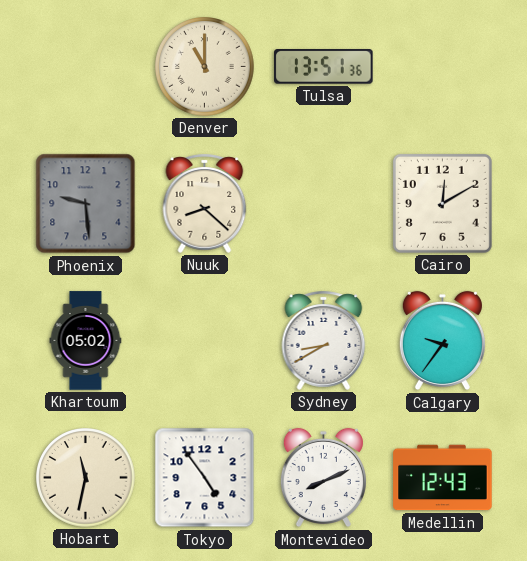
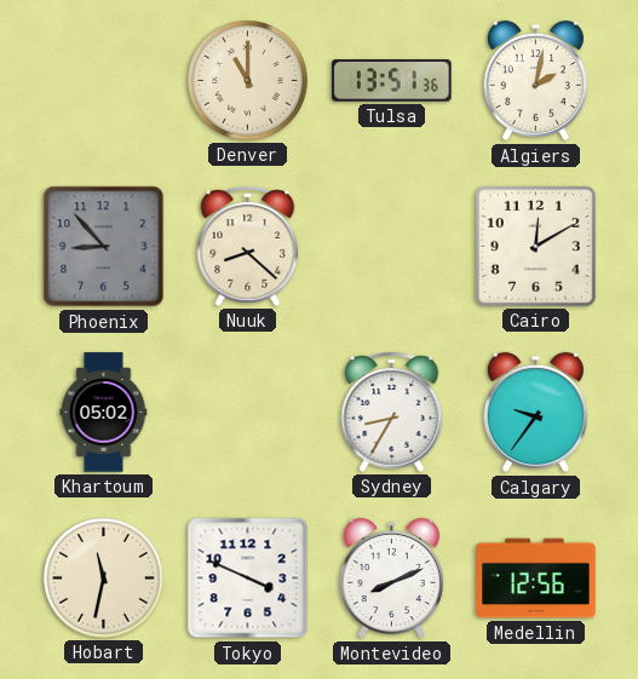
Algiers: none -> 2:02
Phoenix: 9:29 -> 8:53
Sydney: 8:40 -> 8:35
Tokyo: 4:54 -> 3:49
Medellin: 12:43 -> 12:56
